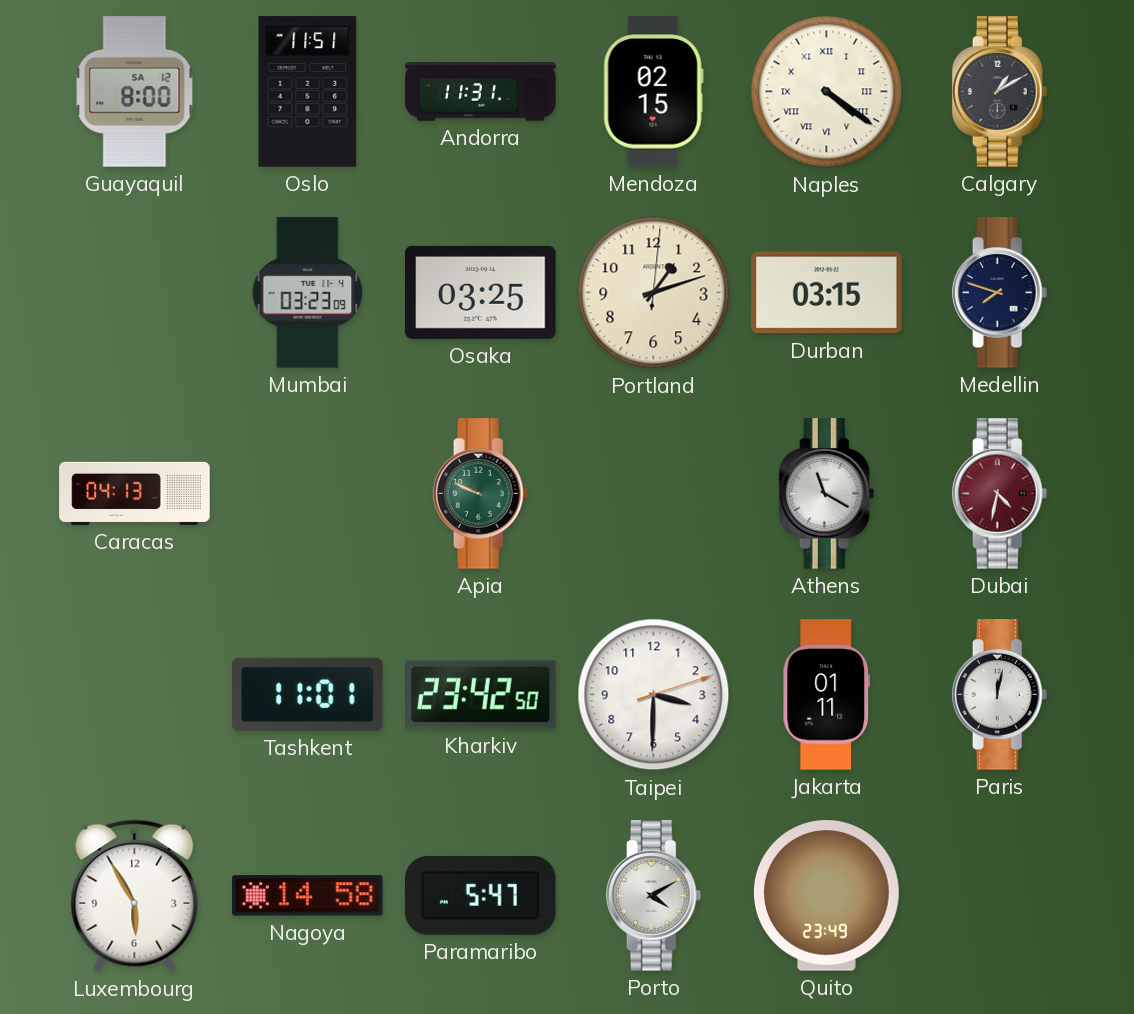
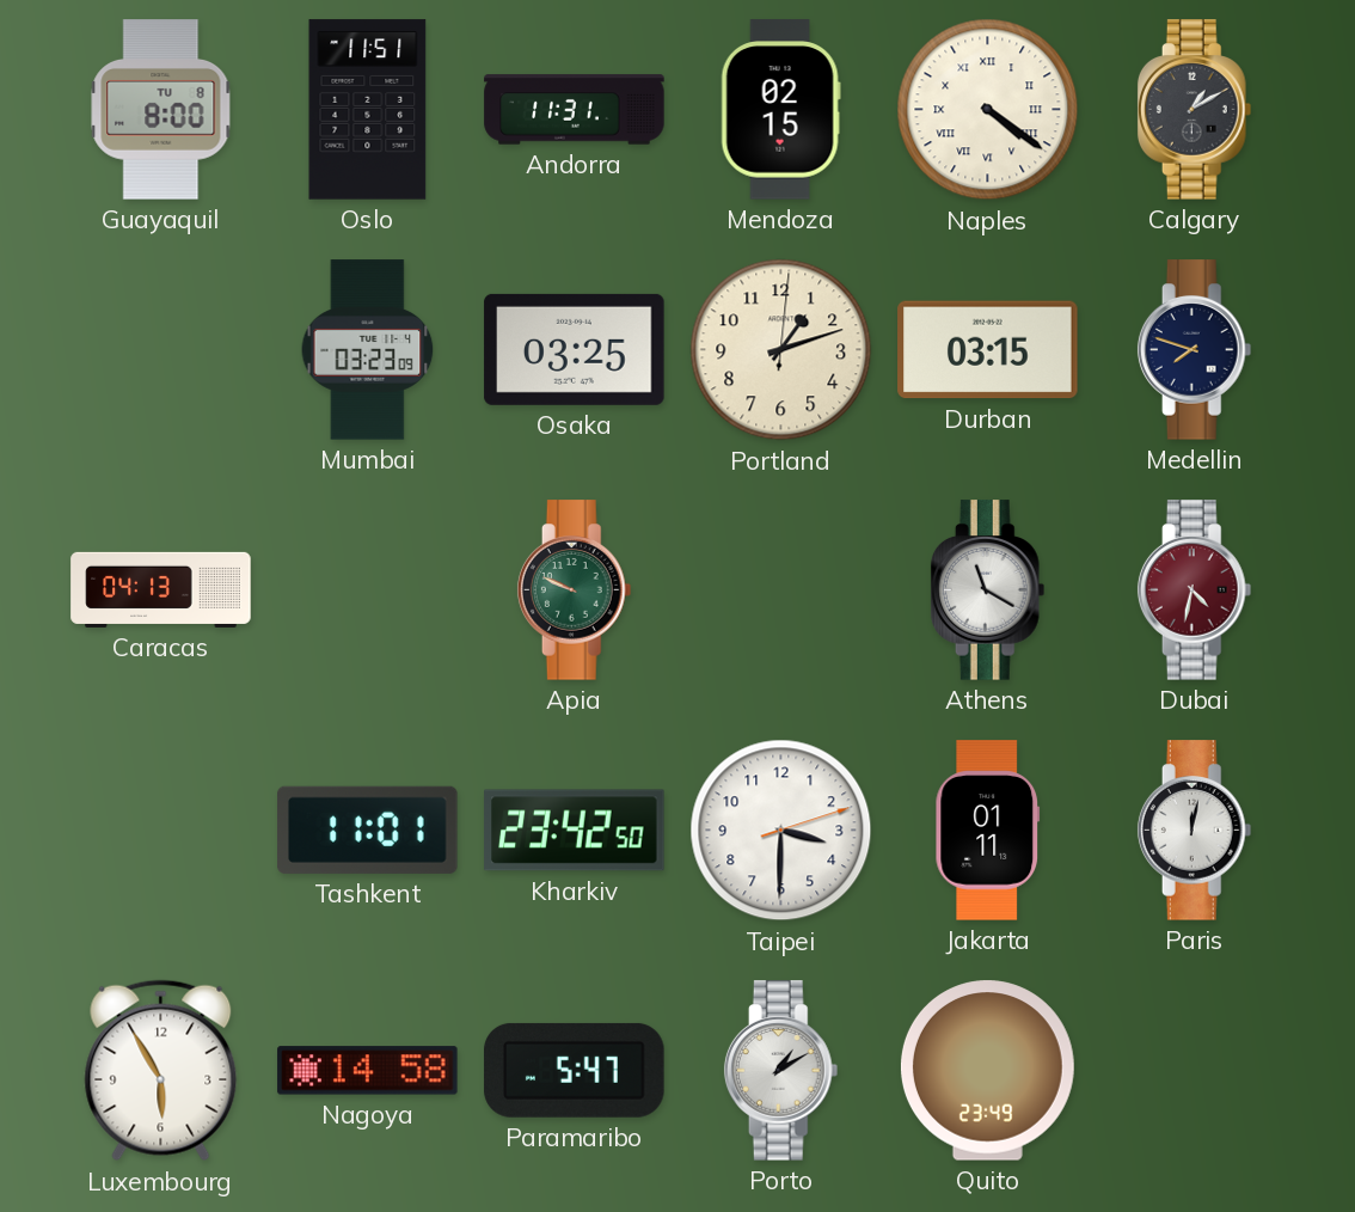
Guayaquil date: SA 12 -> TU 8
Porto: 4:10 -> 1:10
